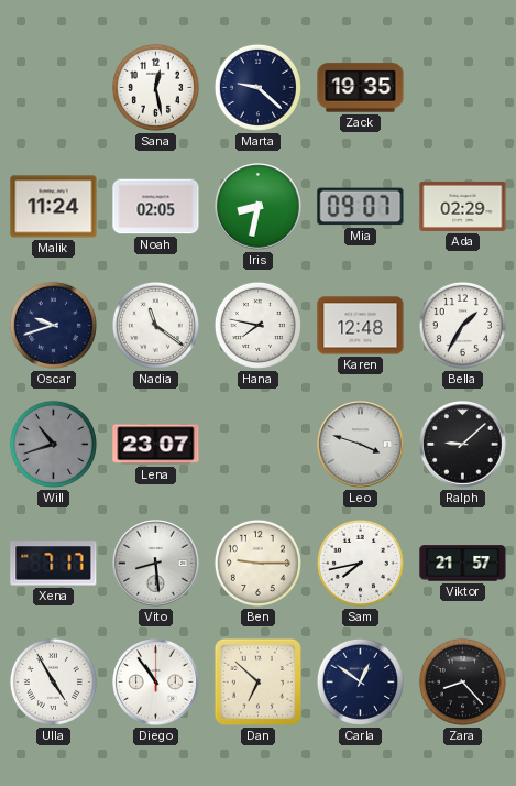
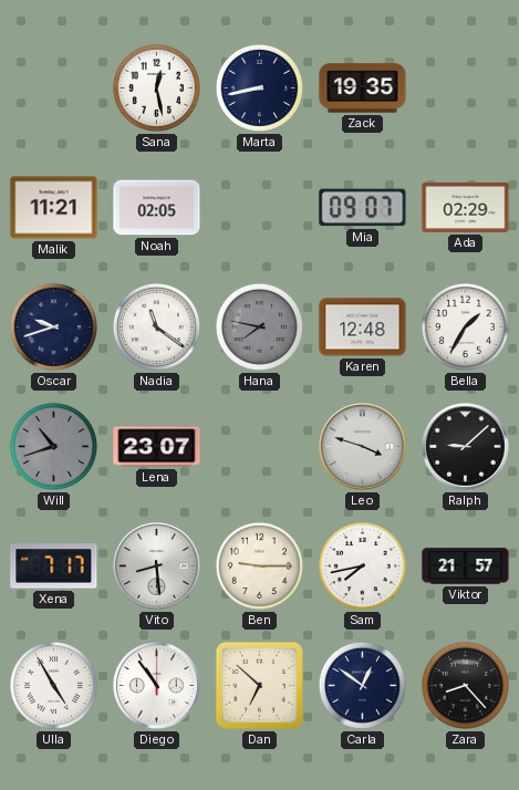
Marta: 9:22 -> 8:43
Malik: 11:24 -> 11:21
Iris: 8:32 -> none
Hana dial: white -> grey
